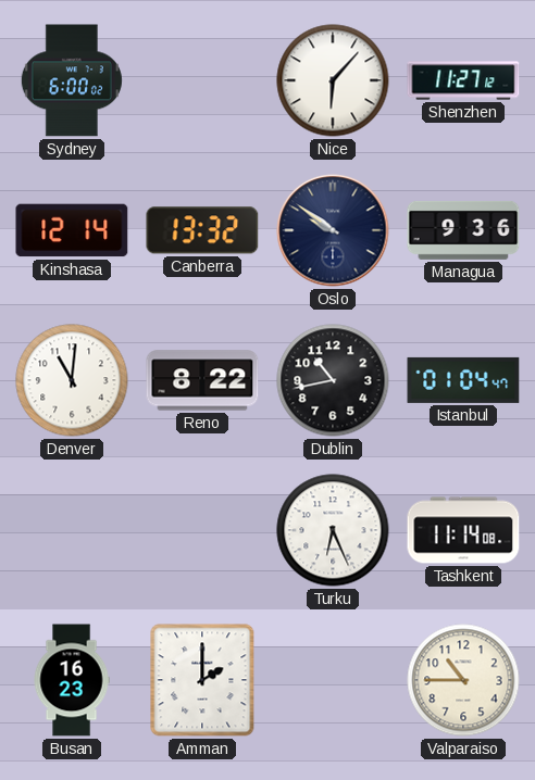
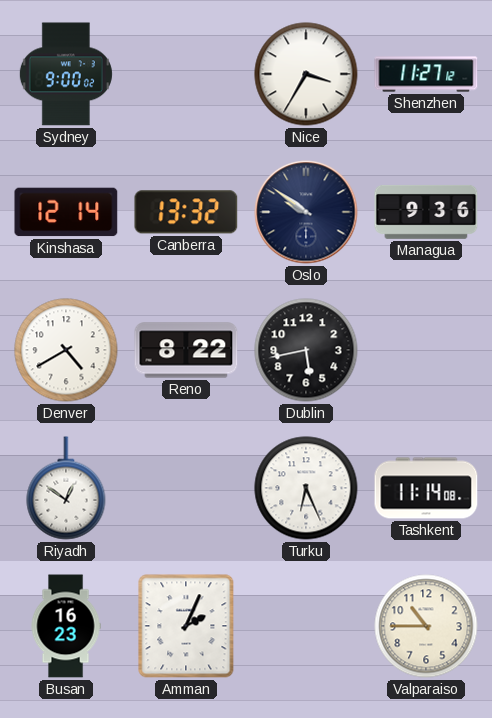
Sydney: 6:00 -> 9:00
Nice: 6:07 -> 3:35
Denver: 11:01 -> 4:40
Dublin: 10:43 -> 5:43
Istanbul: 01:04 -> none
Riyadh: none -> 12:51
Amman: 2:00 -> 2:04
